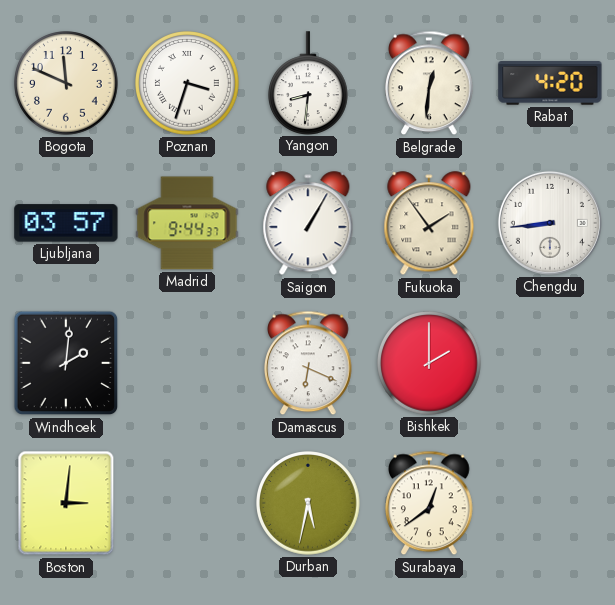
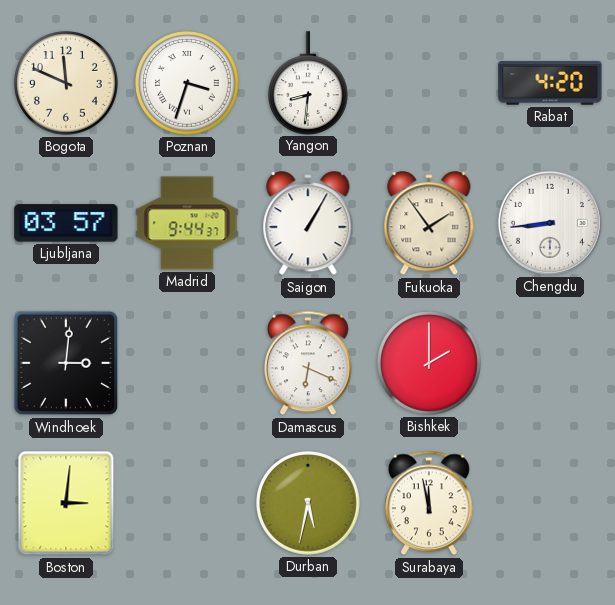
Belgrade: 12:31 -> none
Windhoek: 2:01 -> 3:01
Surabaya: 12:39 -> 11:58
